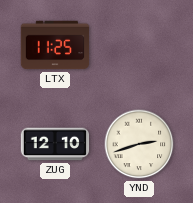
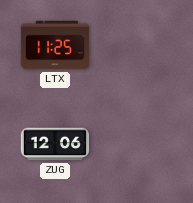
ZUG: 12:10 -> 12:06
YND: 2:42 -> none
